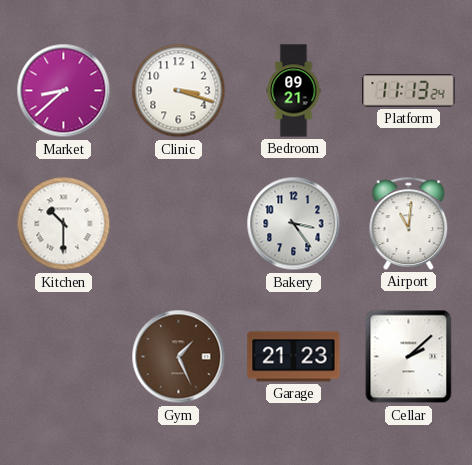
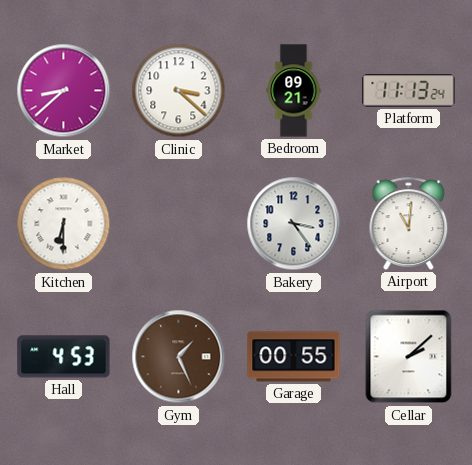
Clinic: 3:18 -> 3:22
Kitchen: 10:30 -> 6:30
Hall: none -> 4:53
Garage: 21:23 -> 00:55
